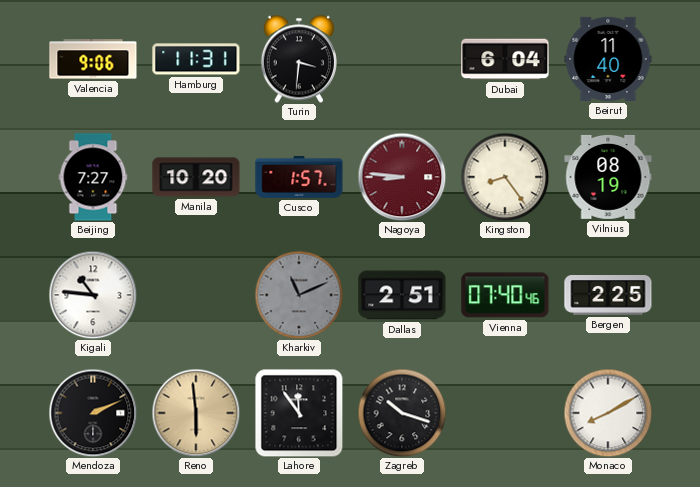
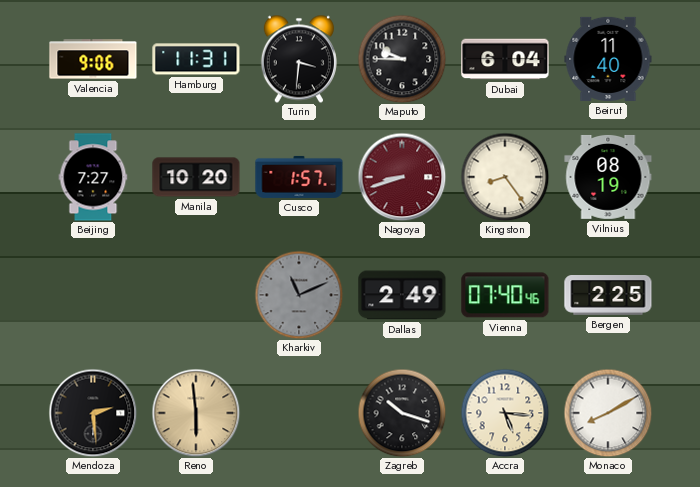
Maputo: none -> 9:45
Nagoya: 8:46 -> 8:42
Kigali: 10:46 -> none
Dallas: 2:51 -> 2:49
Mendoza: 2:11 -> 2:29
Lahore: 11:54 -> none
Accra: none -> 5:16
